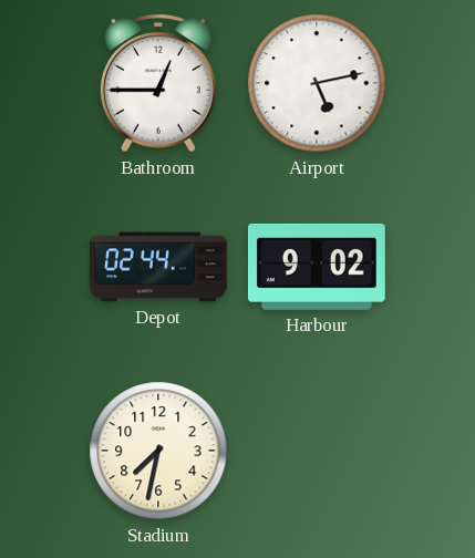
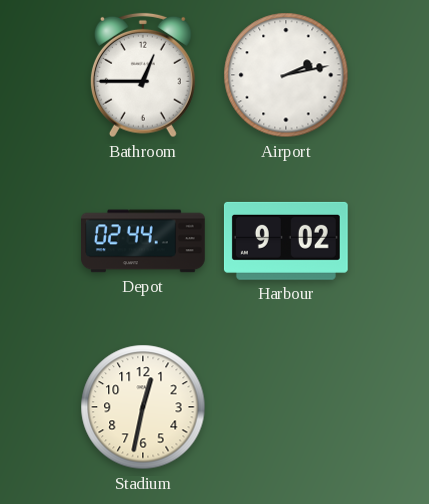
Airport: 5:13 -> 2:13
Stadium: 7:32 -> 12:32
